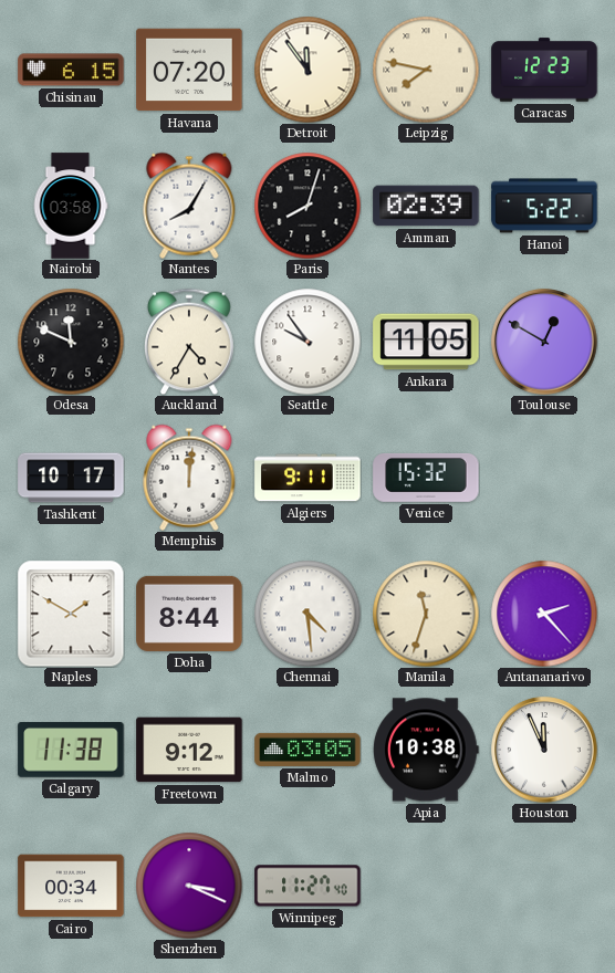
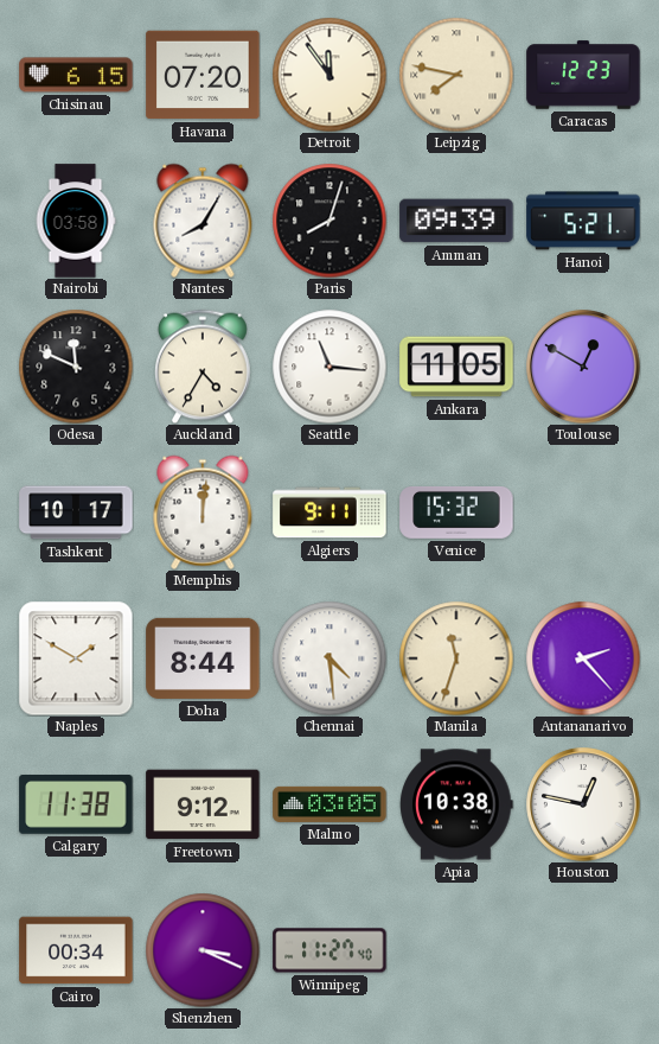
Amman: 02:39 -> 09:39
Hanoi: 5:22 -> 5:21
Seattle: 9:54 -> 11:16
Houston: 11:56 -> 12:47
